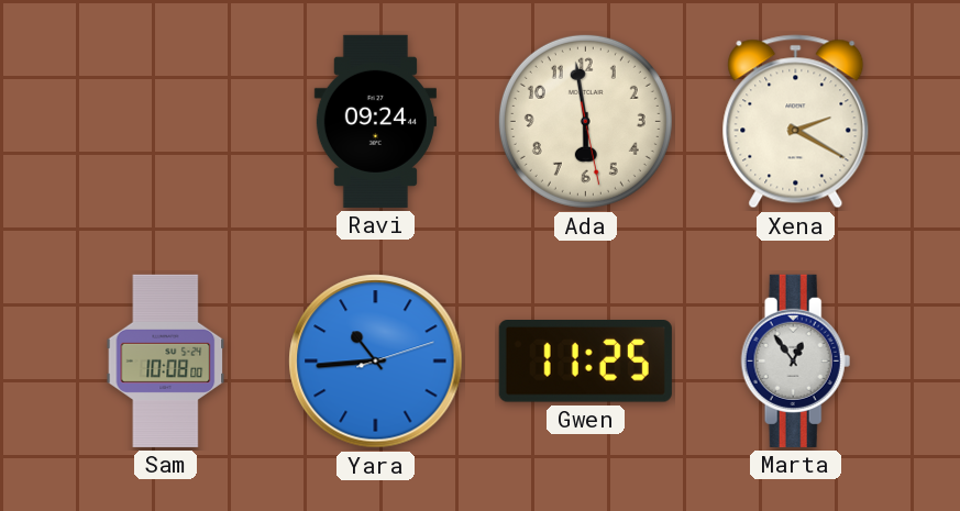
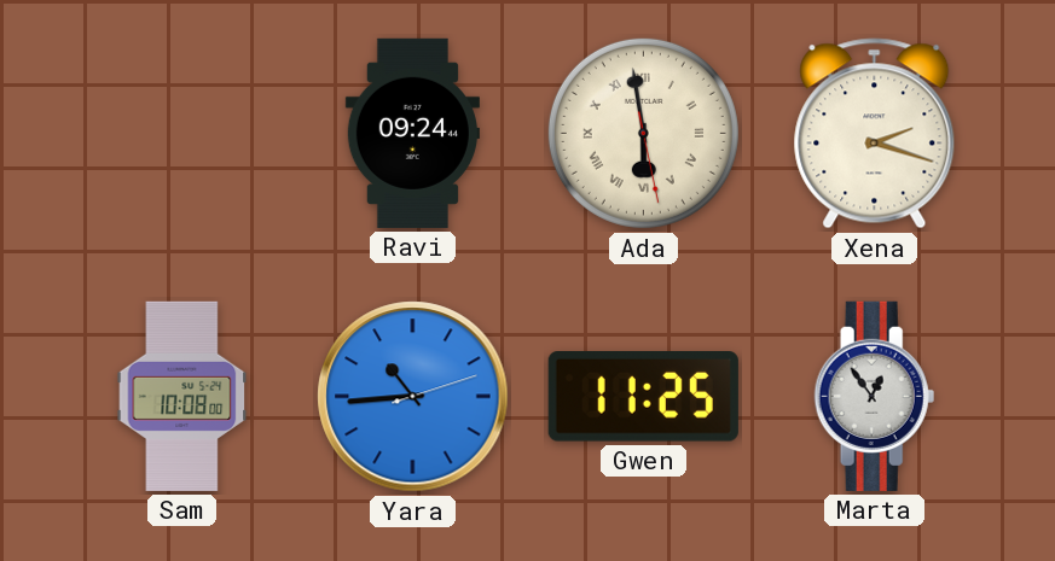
Ada numerals: Arabic -> Roman
Xena: 2:20 -> 2:18
